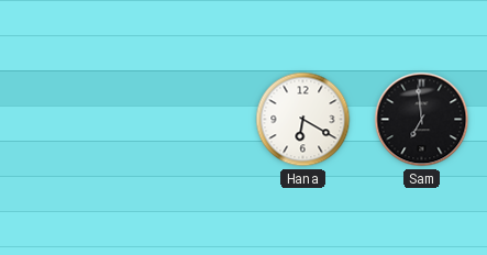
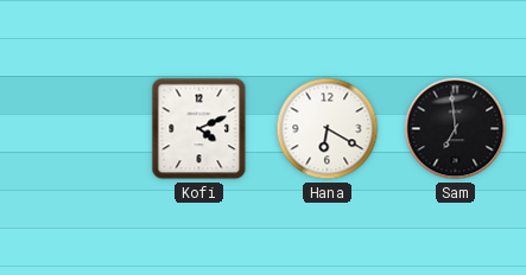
Kofi: none -> 4:11
